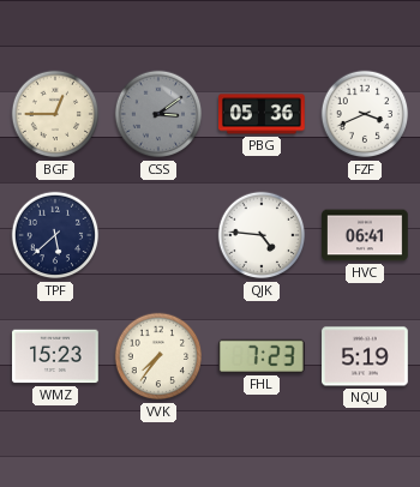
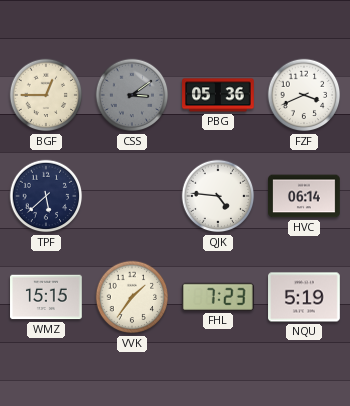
HVC: 06:41 -> 06:14
WMZ: 15:23 -> 15:15
VVK: 7:36 -> 1:36
